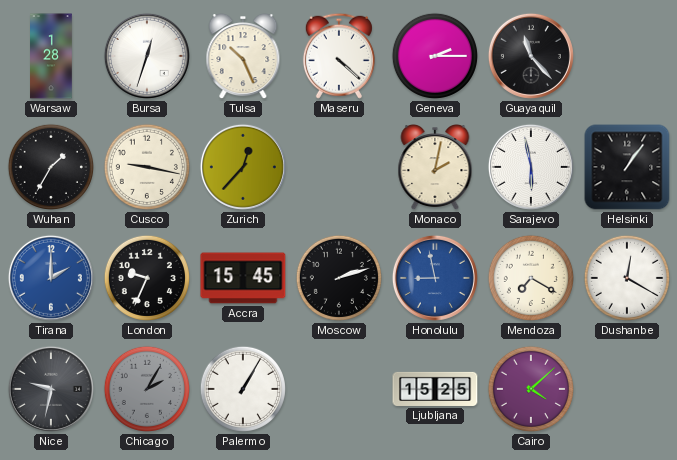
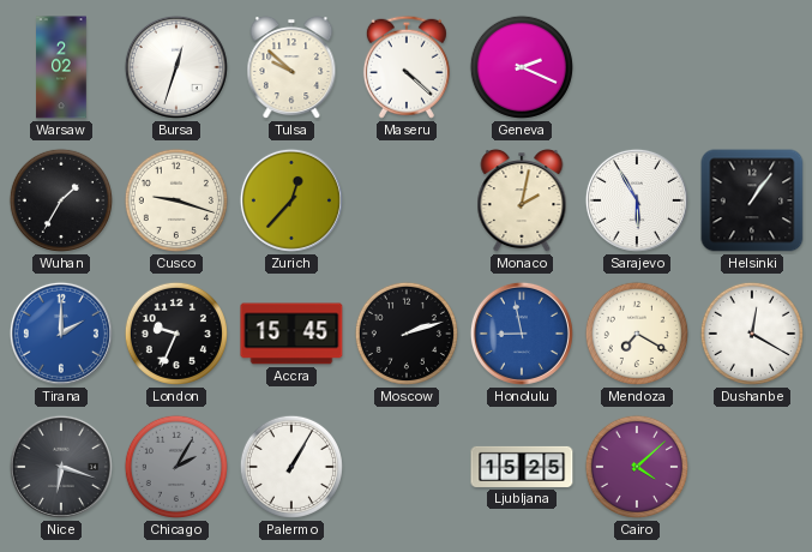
Warsaw: 1:28 -> 2:02
Tulsa: 10:26 -> 9:52
Geneva: 2:15 -> 2:19
Guayaquil: 11:23 -> none
Cusco: 9:17 -> 9:18
Sarajevo: 5:58 -> 5:55
Nice: 9:32 -> 6:18
